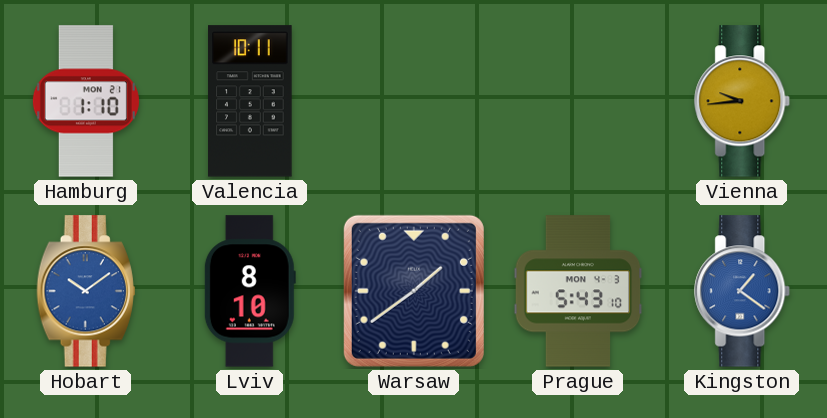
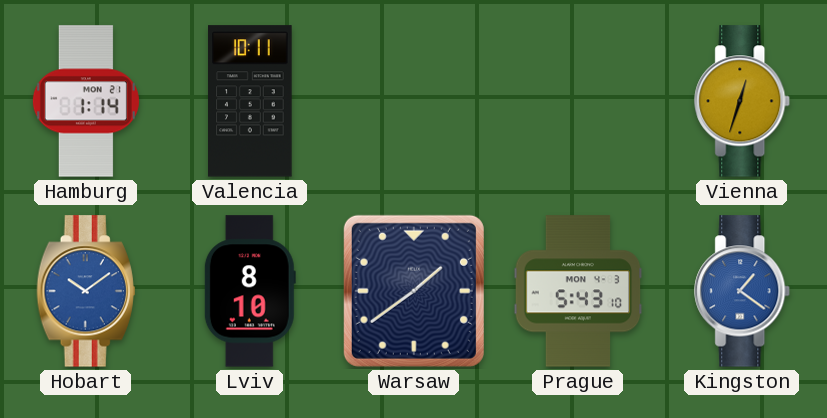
Hamburg: 1:10 -> 1:14
Vienna: 9:44 -> 12:33
